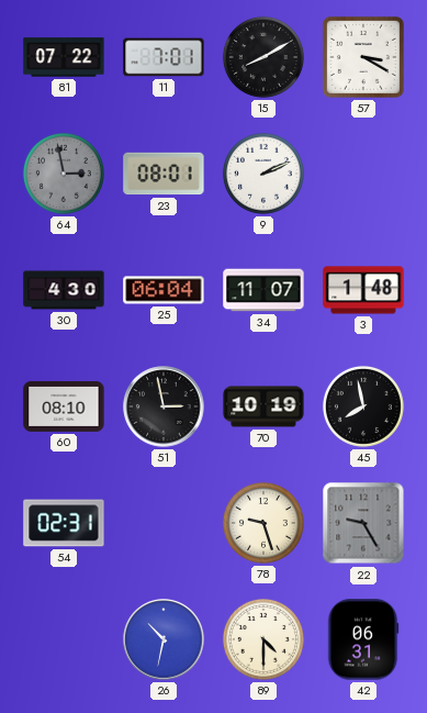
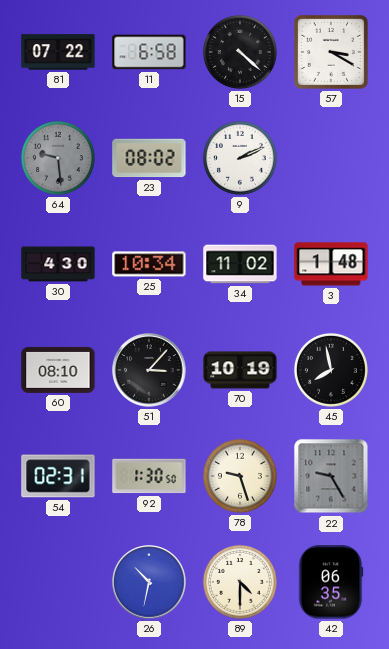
11: 7:01 -> 6:58
15: 8:10 -> 4:22
64: 2:58 -> 9:29
23: 08:01 -> 08:02
25: 06:04 -> 10:34
34: 11:07 -> 11:02
51: 2:58 -> 3:07
92: none -> 1:30
42: 06:31 -> 06:35
